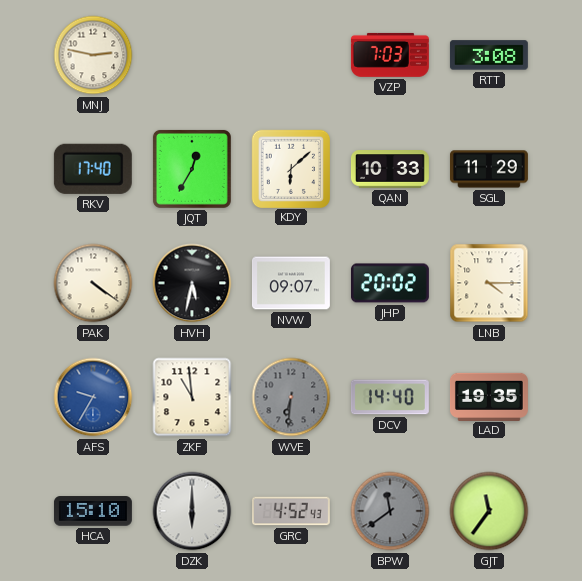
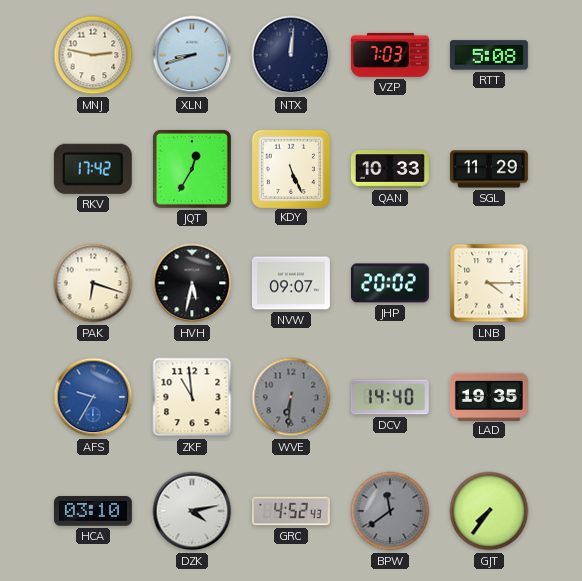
XLN: none -> 8:42
NTX: none -> 12:01
RTT: 3:08 -> 5:08
RKV: 17:40 -> 17:42
KDY: 6:08 -> 5:26
PAK: 4:21 -> 6:18
HCA: 15:10 -> 03:10
DZK: 6:00 -> 4:13
GJT: 11:36 -> 7:36
